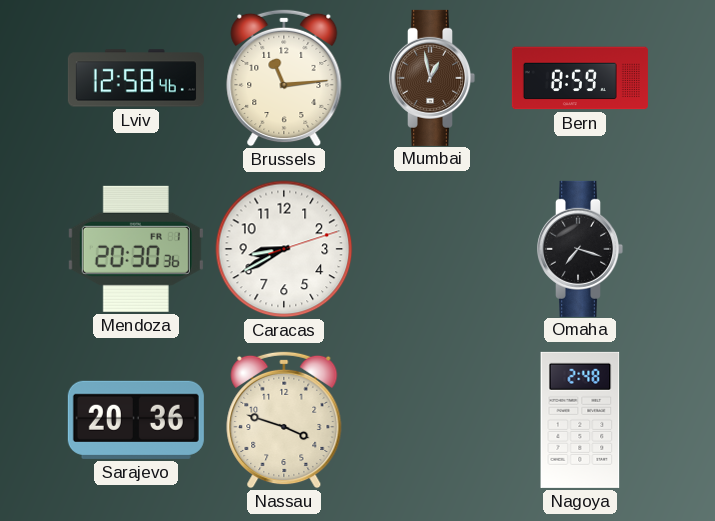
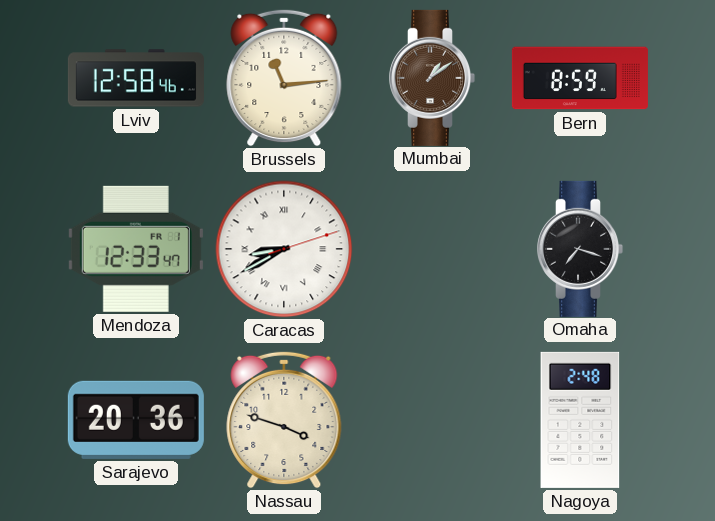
Mumbai: 12:58 -> 1:09
Mendoza: 20:30 -> 12:33
Caracas numerals: Arabic -> Roman
